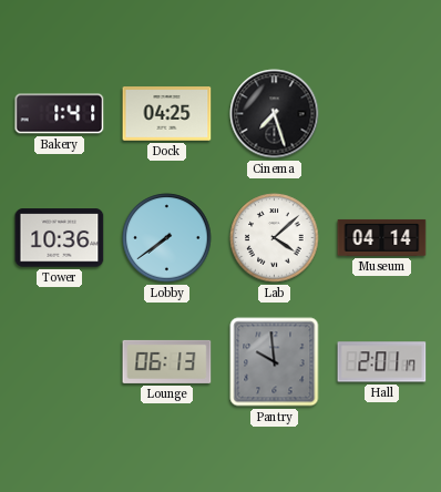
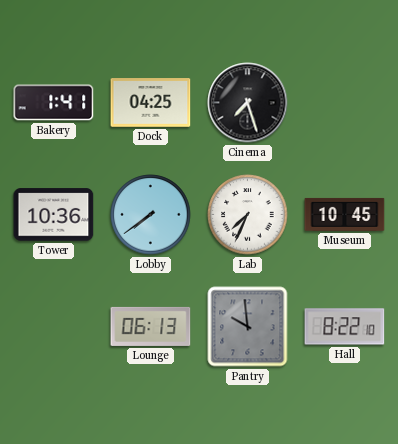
Lab: 4:08 -> 7:34
Museum: 04:14 -> 10:45
Hall: 2:01 -> 8:22
